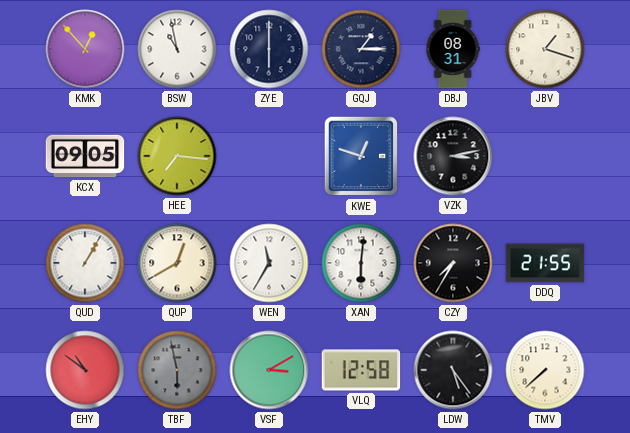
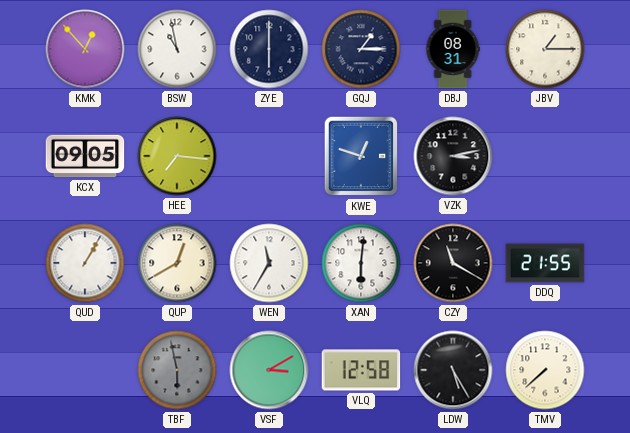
JBV: 1:18 -> 1:15
CZY: 7:35 -> 11:20
EHY: 10:51 -> none
LDW: 5:24 -> 5:25
